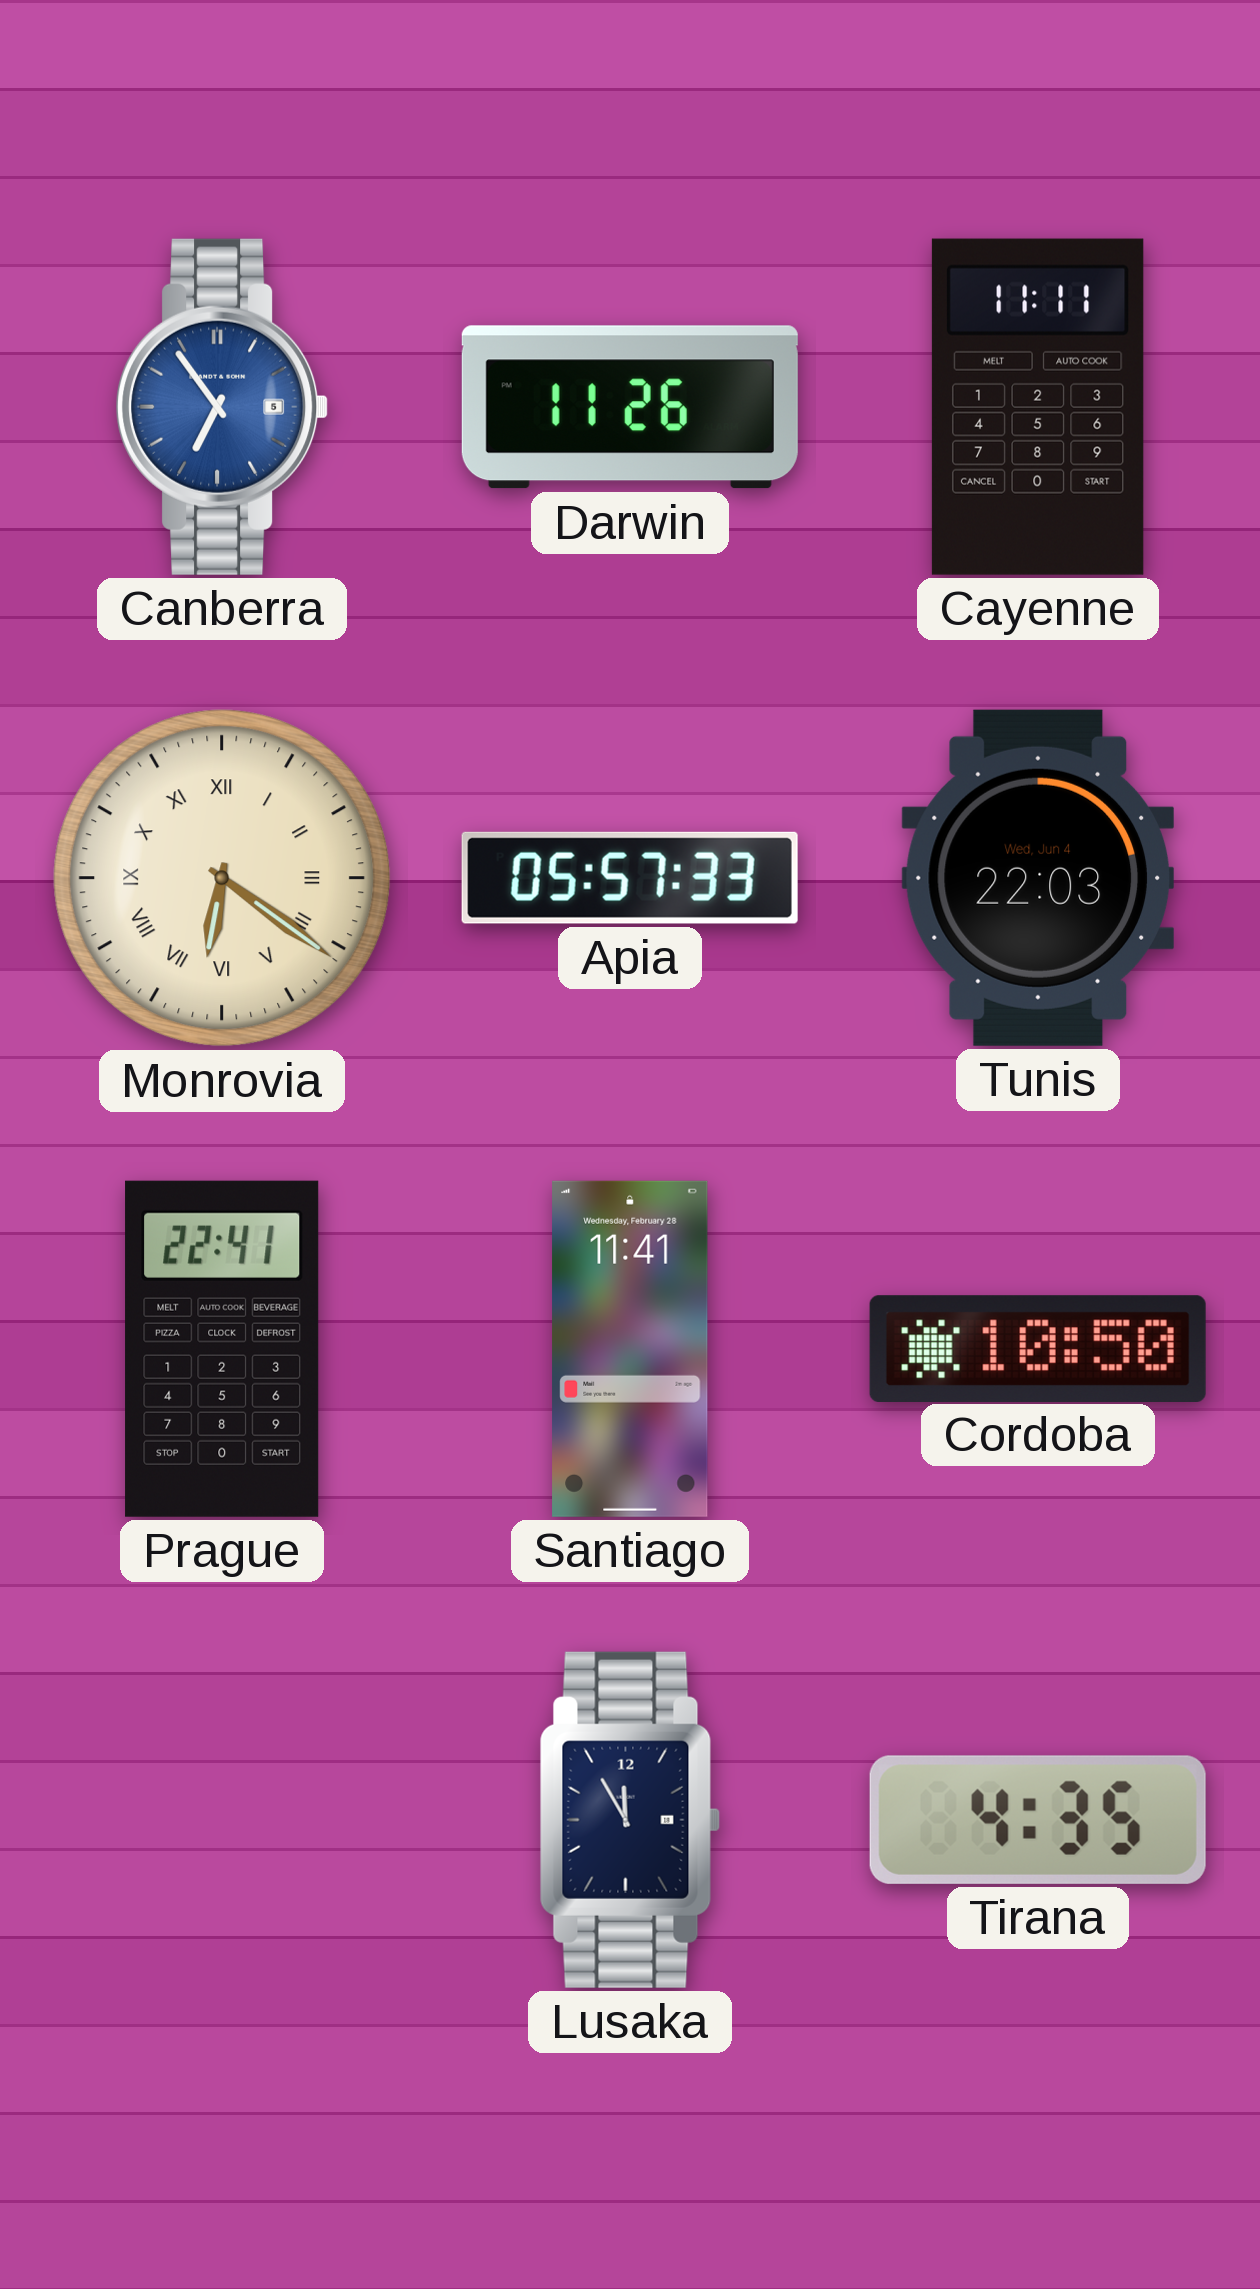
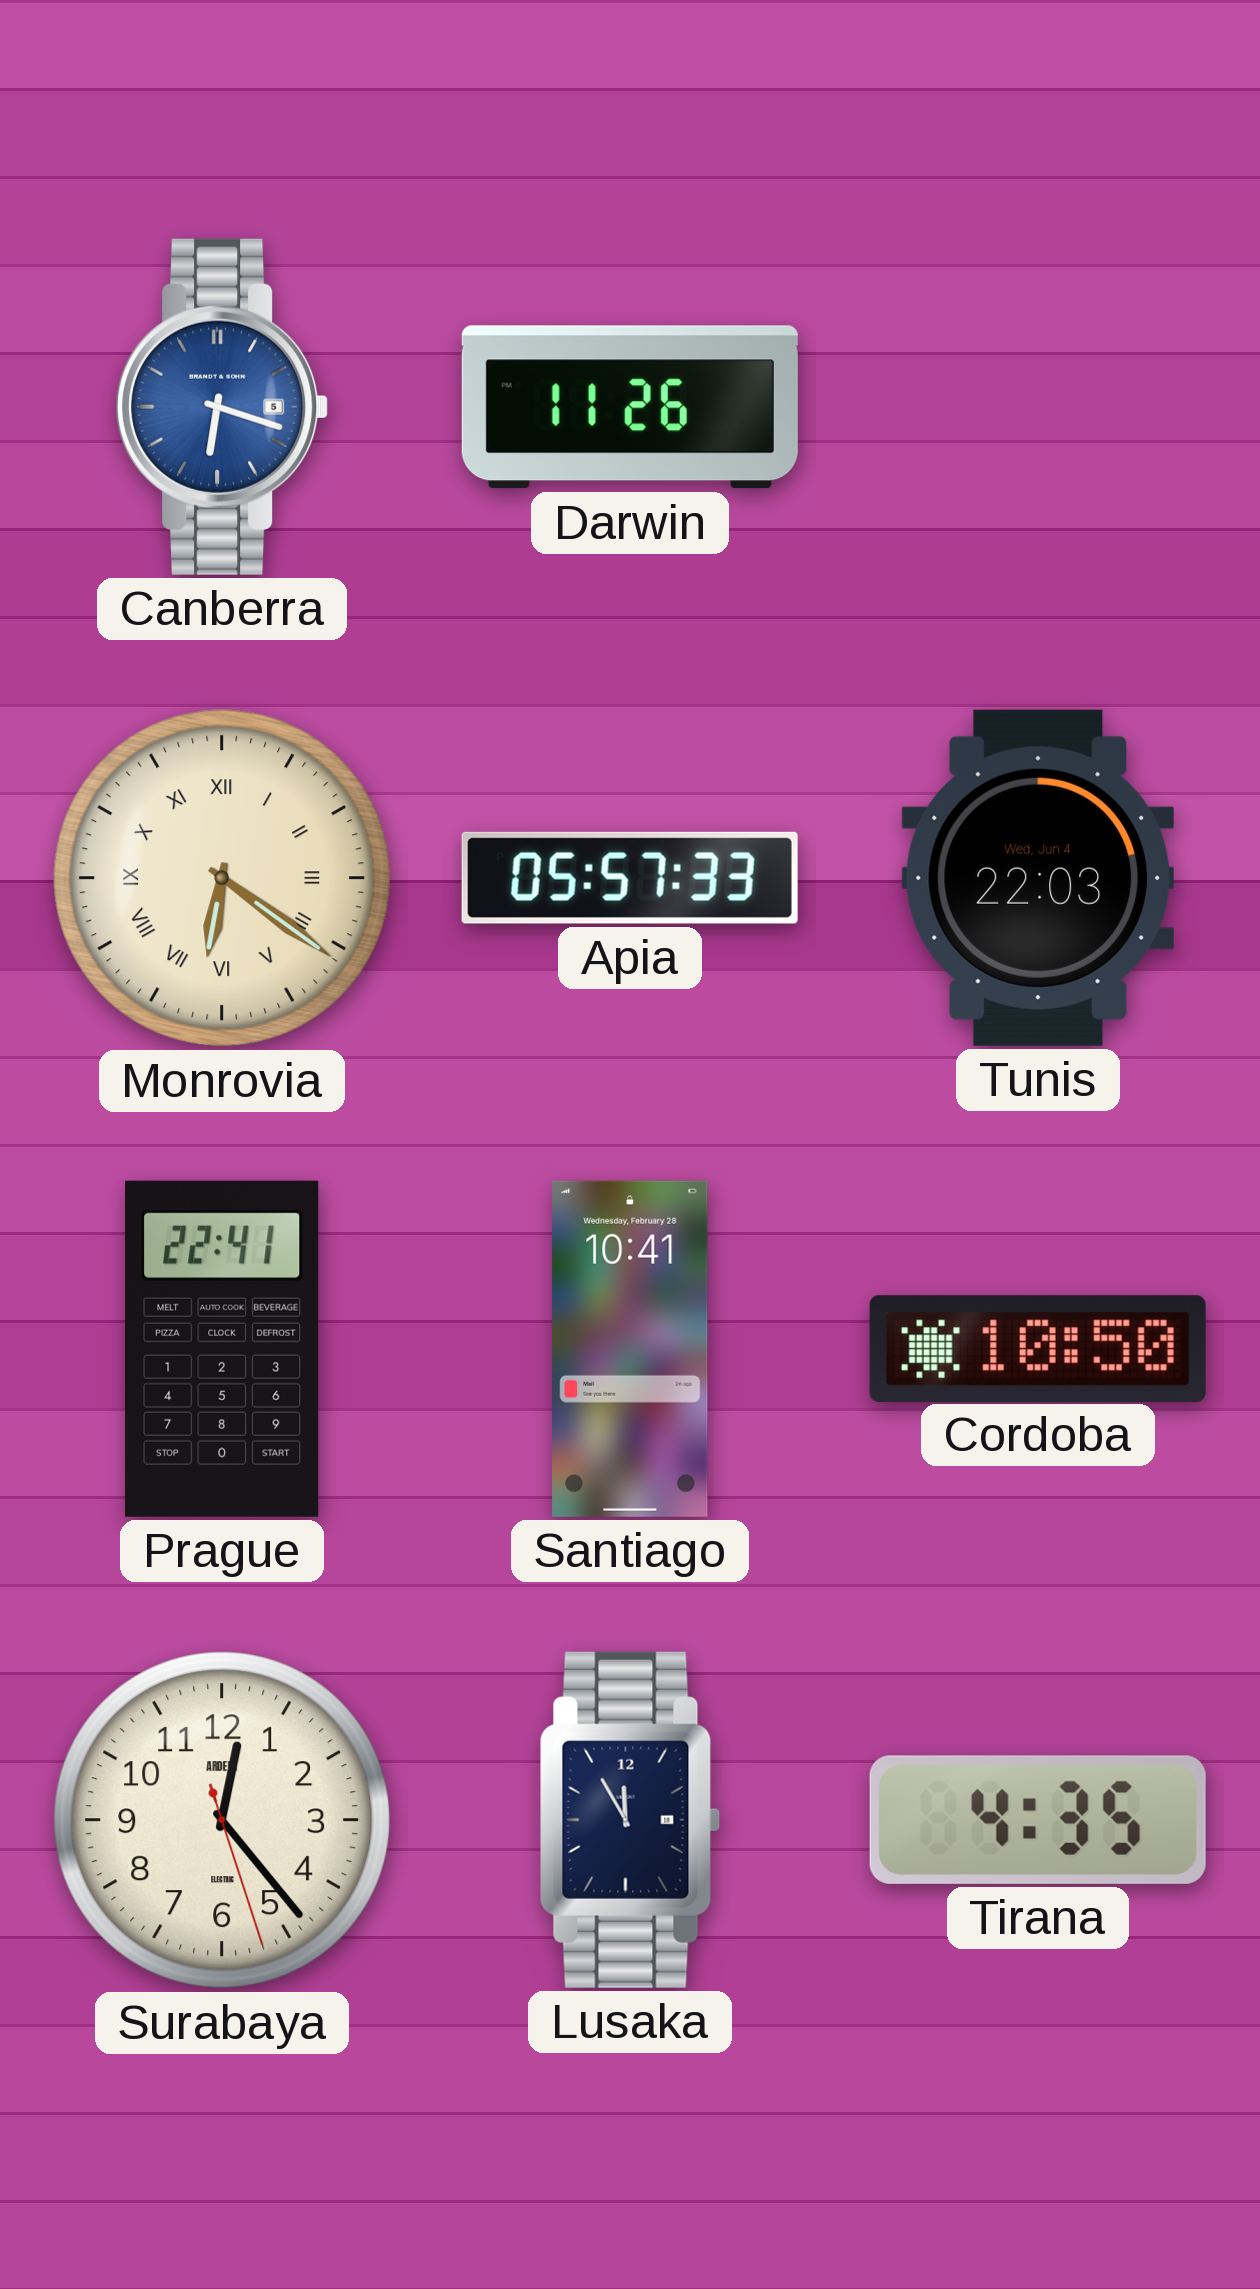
Canberra: 6:54 -> 6:18
Cayenne: 11:11 -> none
Santiago: 11:41 -> 10:41
Surabaya: none -> 12:23
